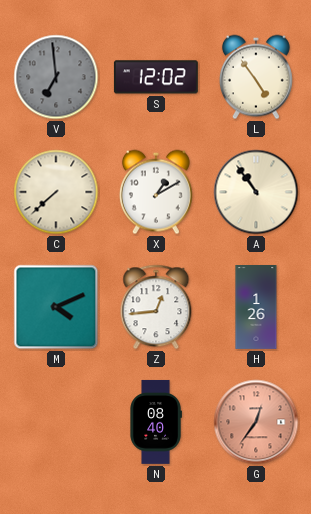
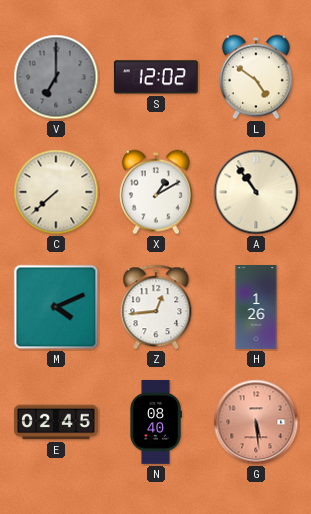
V: 6:59 -> 7:00
L: 4:54 -> 4:51
E: none -> 02:45
G: 12:36 -> 5:29
